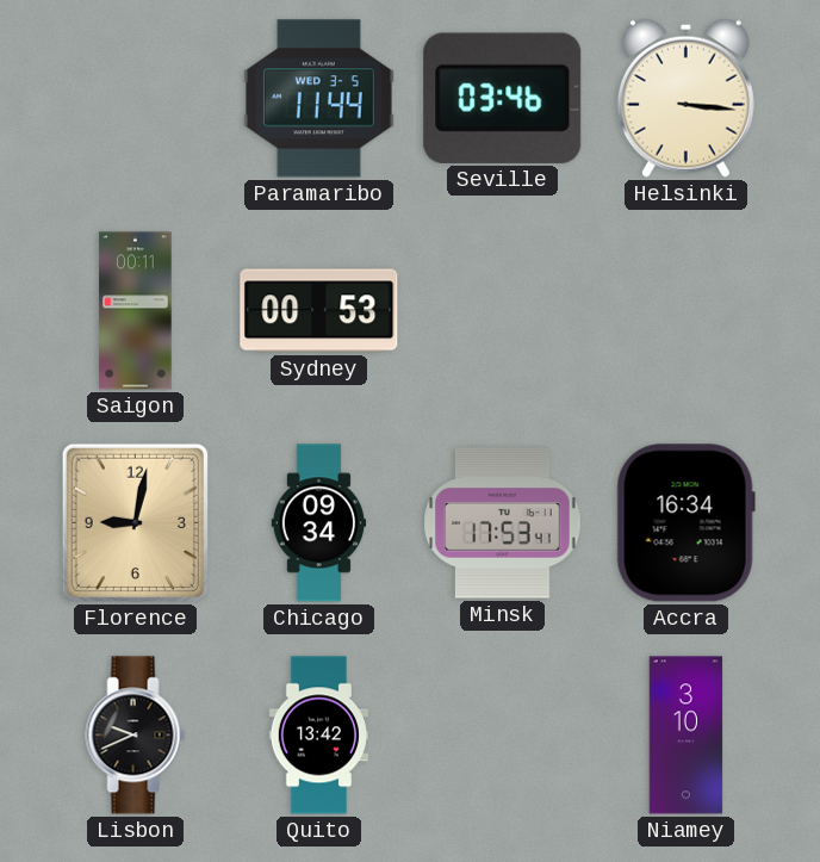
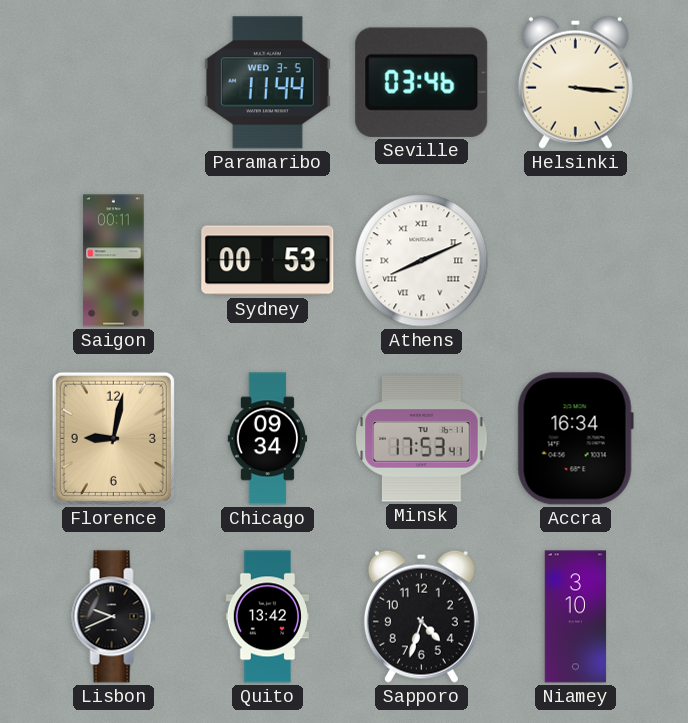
Athens: none -> 8:11
Sapporo: none -> 4:33
